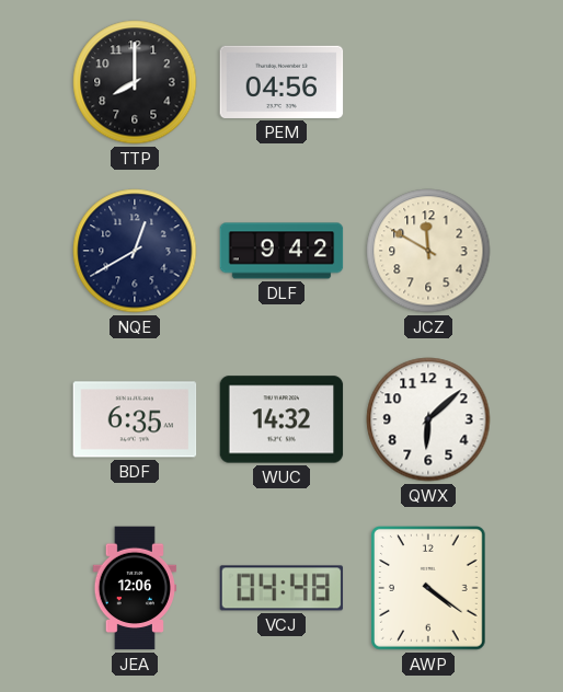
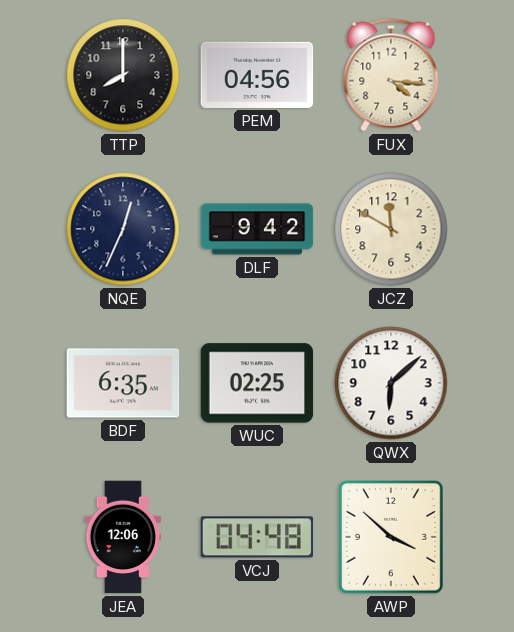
FUX: none -> 4:16
NQE: 12:40 -> 12:34
WUC: 14:32 -> 02:25
AWP: 4:21 -> 3:52
